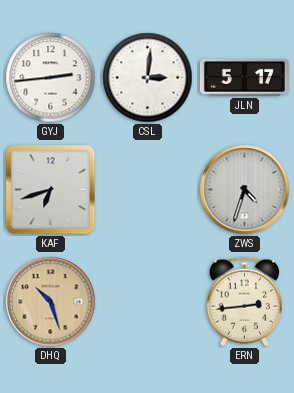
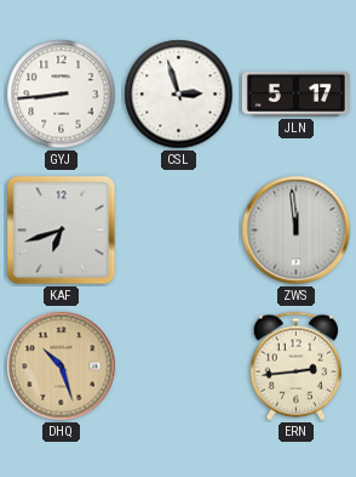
GYJ: 2:44 -> 8:44
CSL: 3:01 -> 2:57
ZWS: 4:33 -> 11:59
